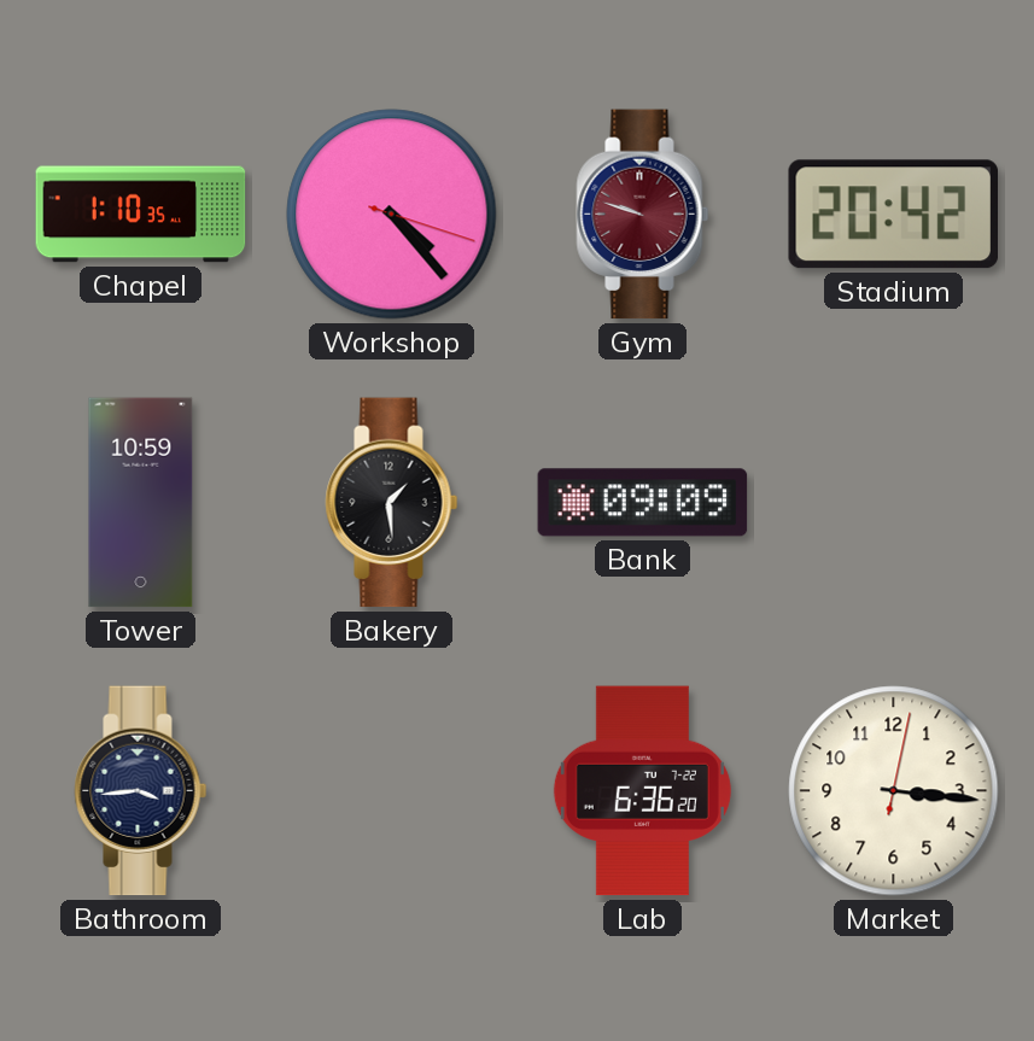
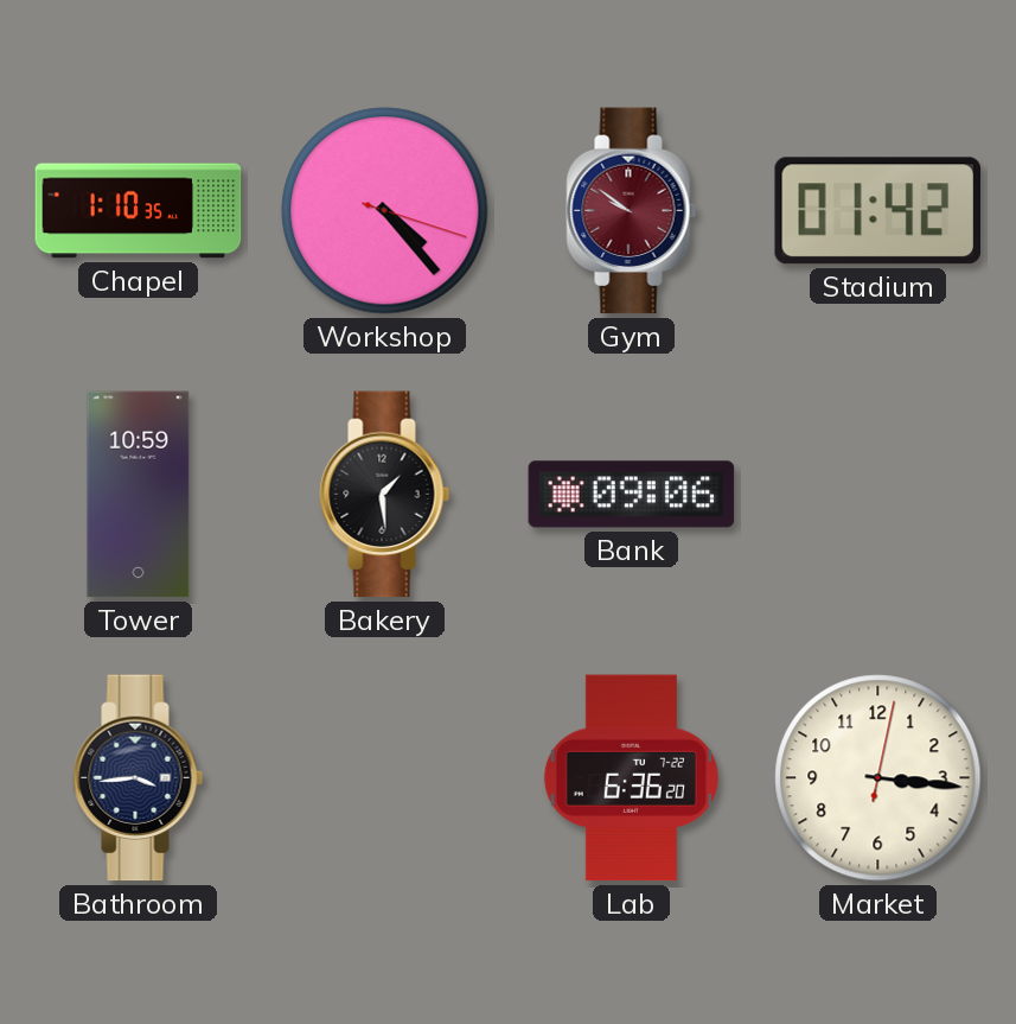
Gym: 9:48 -> 9:51
Stadium: 20:42 -> 01:42
Bank: 09:09 -> 09:06
